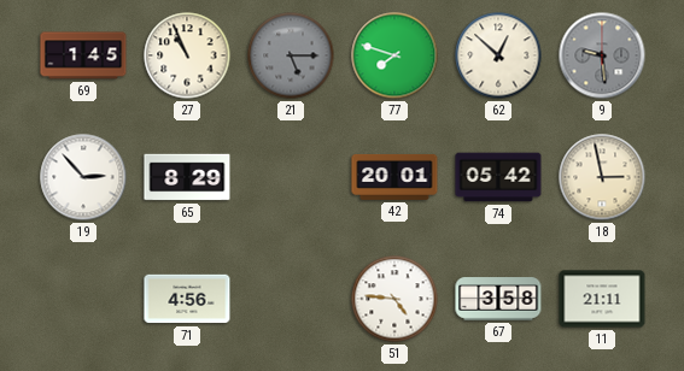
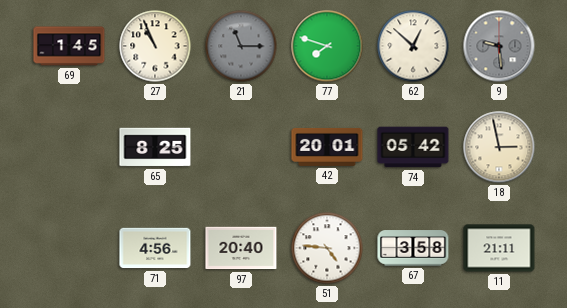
21: 5:15 -> 11:15
19: 2:53 -> none
65: 8:29 -> 8:25
97: none -> 20:40
